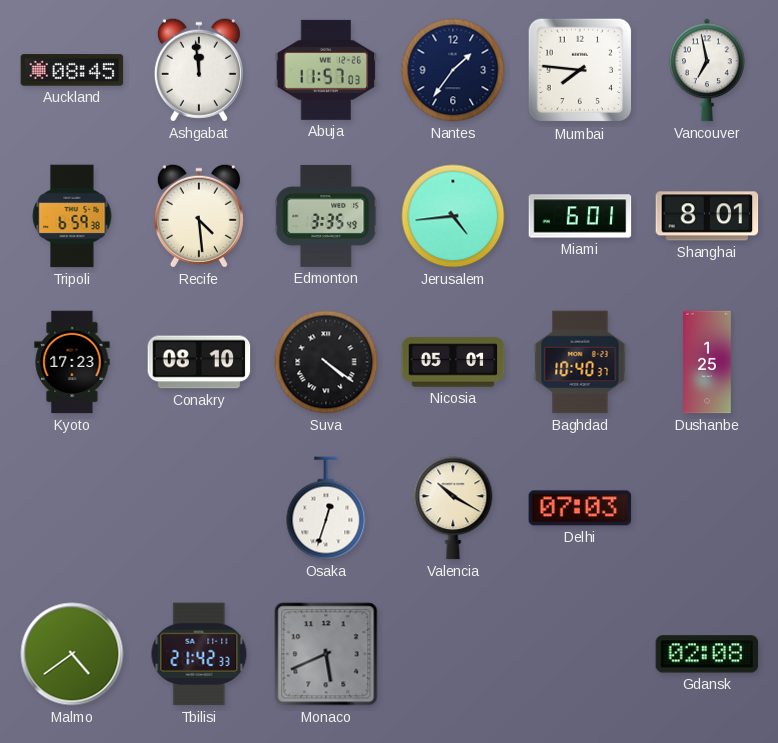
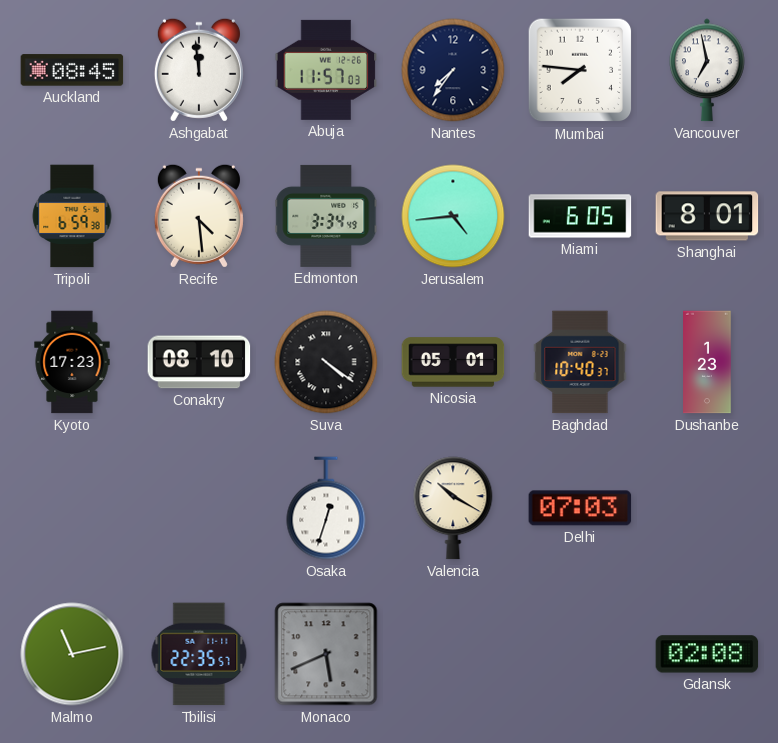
Nantes: 1:36 -> 7:36
Edmonton: 3:35 -> 3:34
Miami: 6:01 -> 6:05
Dushanbe: 1:25 -> 1:23
Malmo: 4:39 -> 11:13
Tbilisi: 21:42 -> 22:35
